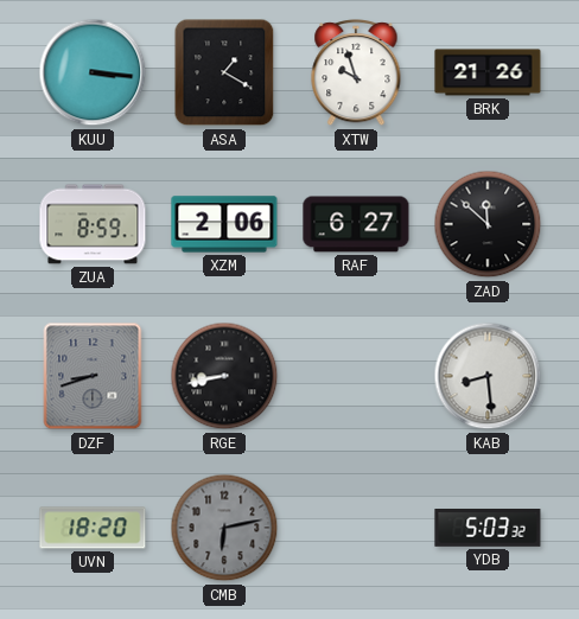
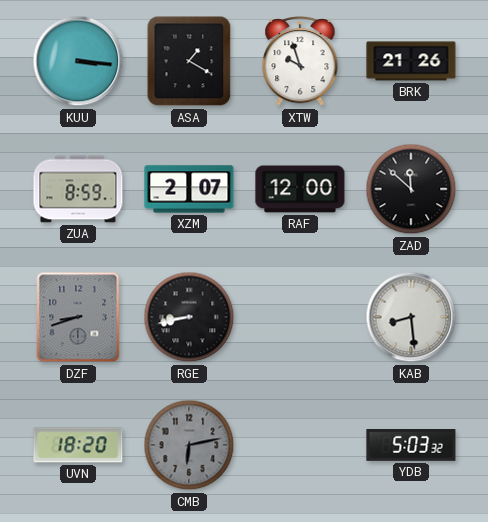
XZM: 2:06 -> 2:07
RAF: 6:27 -> 12:00
